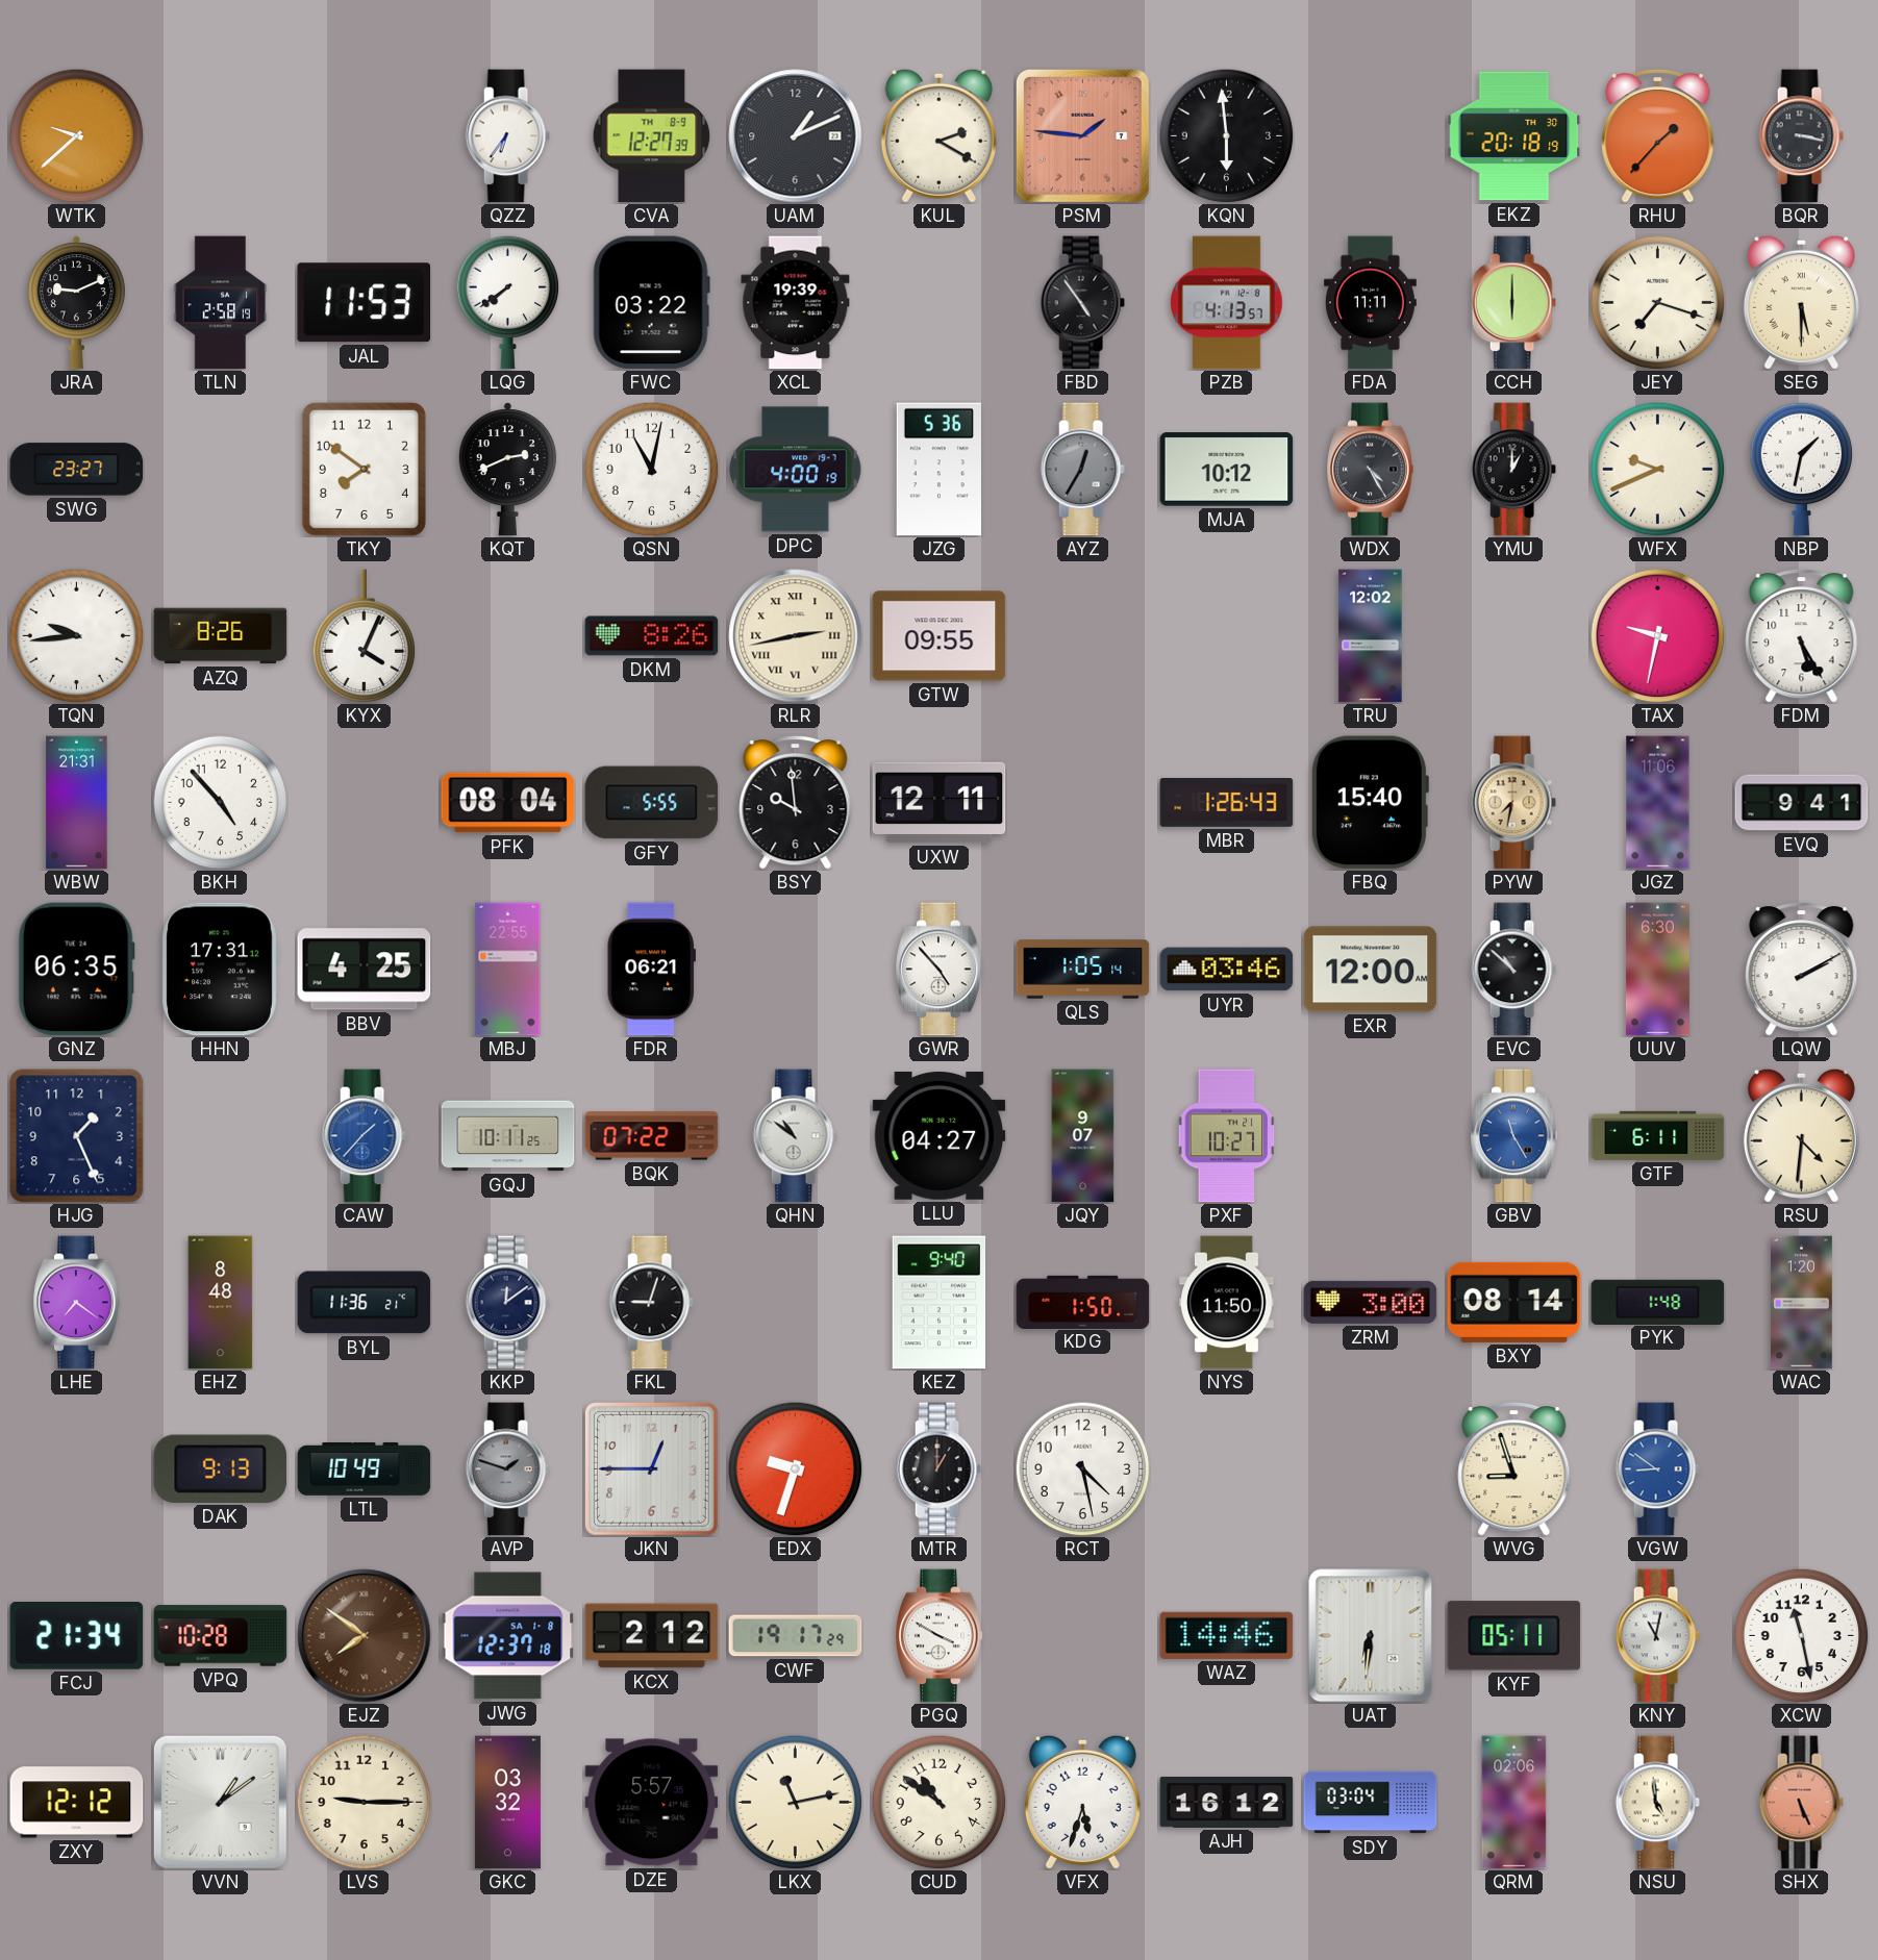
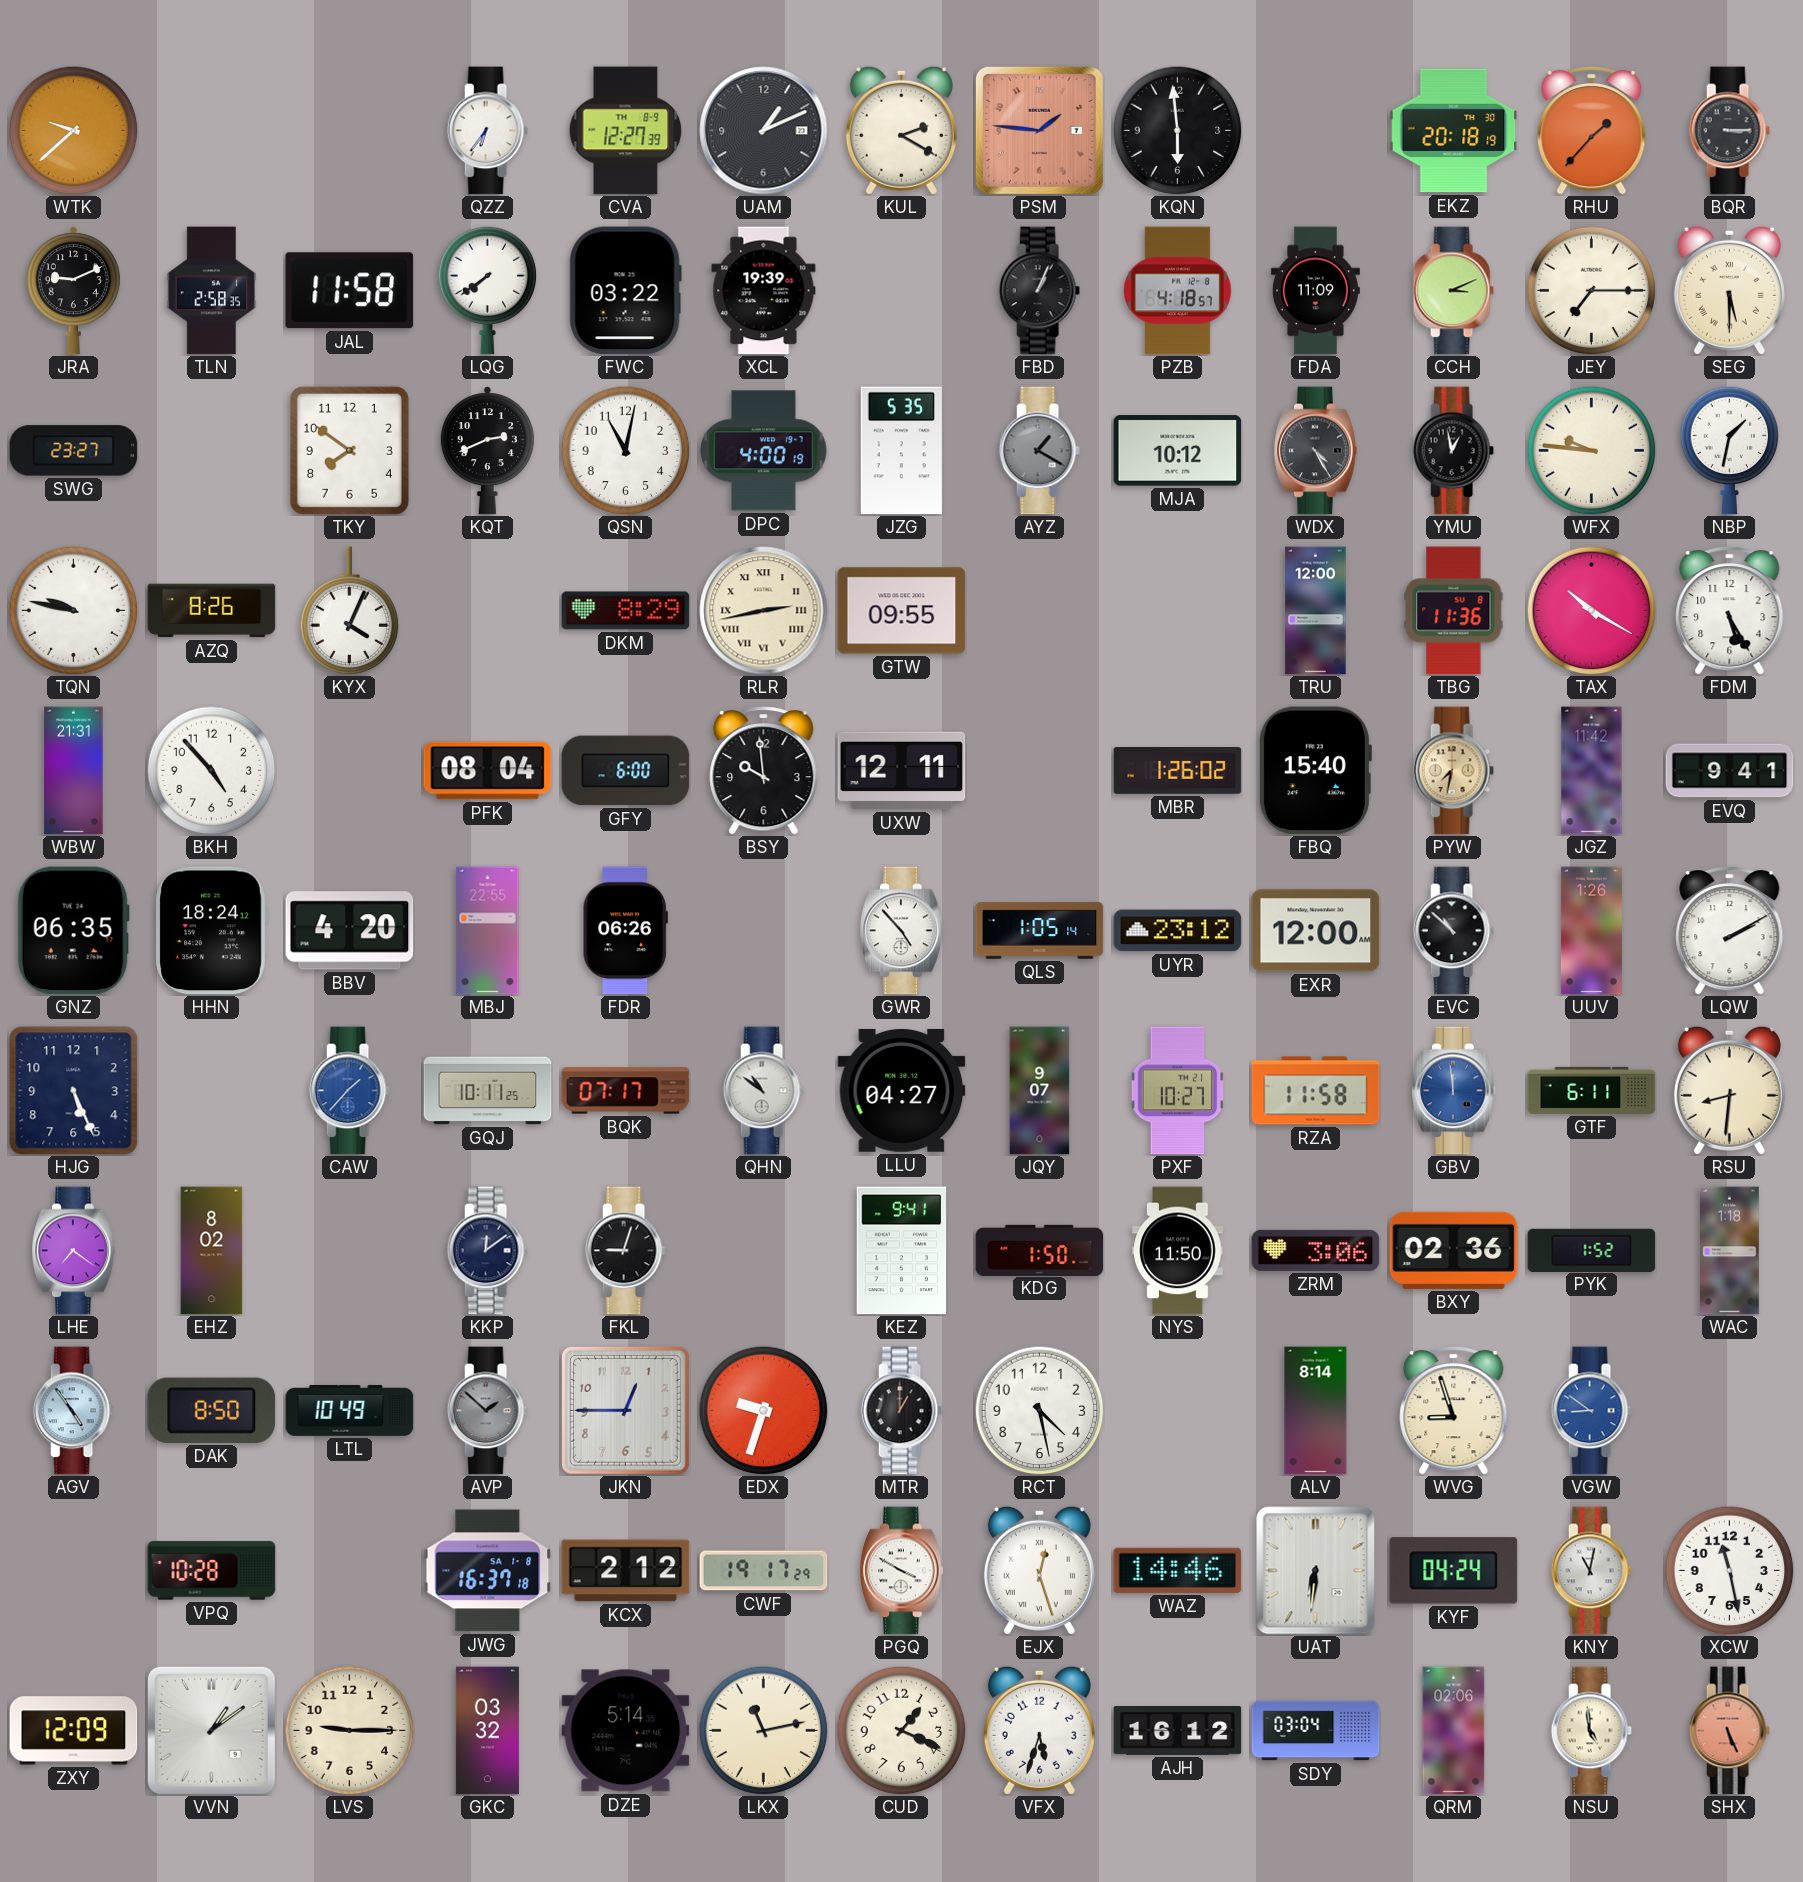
BQR: 3:17 -> 3:15
TLN: 2:58:19 -> 2:58:35
JAL: 11:53 -> 11:58
FBD: 4:54 -> 1:04
PZB: 4:13 -> 4:18
FDA: 11:11 -> 11:09
CCH: 6:00 -> 3:11
JEY: 7:18 -> 7:15
JZG: 5:36 -> 5:35
AYZ: 12:35 -> 1:20
YMU: 1:00 -> 12:58
WFX: 9:41 -> 9:46
TQN: 9:44 -> 9:47
DKM: 8:26 -> 8:29
TRU: 12:02 -> 12:00
TBG: none -> 11:36
TAX: 9:32 -> 10:20
GFY: 5:55 -> 6:00
MBR: 1:26:43 -> 1:26:02
JGZ: 11:06 -> 11:42
HHN: 17:31 -> 18:24
BBV: 4:25 -> 4:20
FDR: 06:21 -> 06:26
UYR: 03:46 -> 23:12
UUV: 6:30 -> 1:26
HJG: 1:26 -> 5:26
BQK: 07:22 -> 07:17
RZA: none -> 11:58
GBV: 11:25 -> 11:59
RSU: 4:31 -> 8:31
EHZ: 8:48 -> 8:02
BYL: 11:36 -> none
KEZ: 9:40 -> 9:41
ZRM: 3:00 -> 3:06
BXY: 08:14 -> 02:36
PYK: 1:48 -> 1:52
WAC: 1:20 -> 1:18
AGV: none -> 4:54
DAK: 9:13 -> 8:50
AVP: 1:48 -> 1:52
ALV: none -> 8:14
FCJ: 21:34 -> none
EJZ: 7:51 -> none
JWG: 12:37 -> 16:37
EJX: none -> 12:27
KYF: 05:11 -> 04:24
ZXY: 12:12 -> 12:09
DZE: 5:57 -> 5:14
CUD: 10:51 -> 1:19
